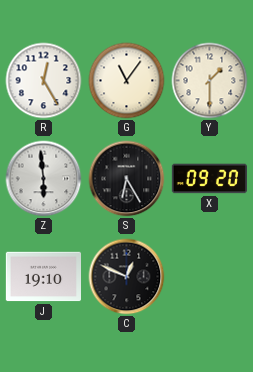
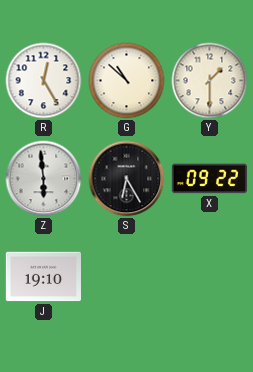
G: 11:06 -> 10:52
X: 09:20 -> 09:22
C: 12:49 -> none
